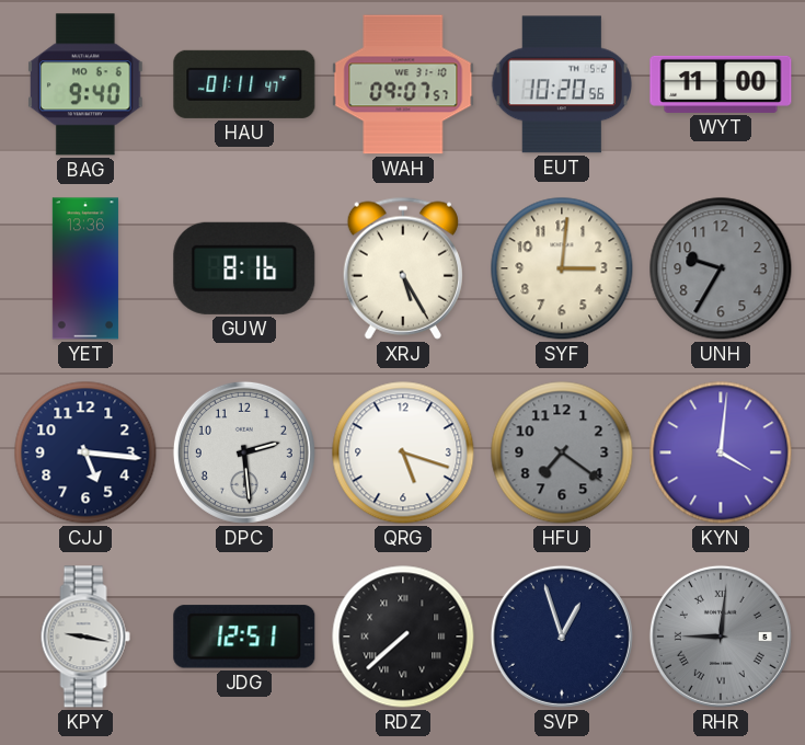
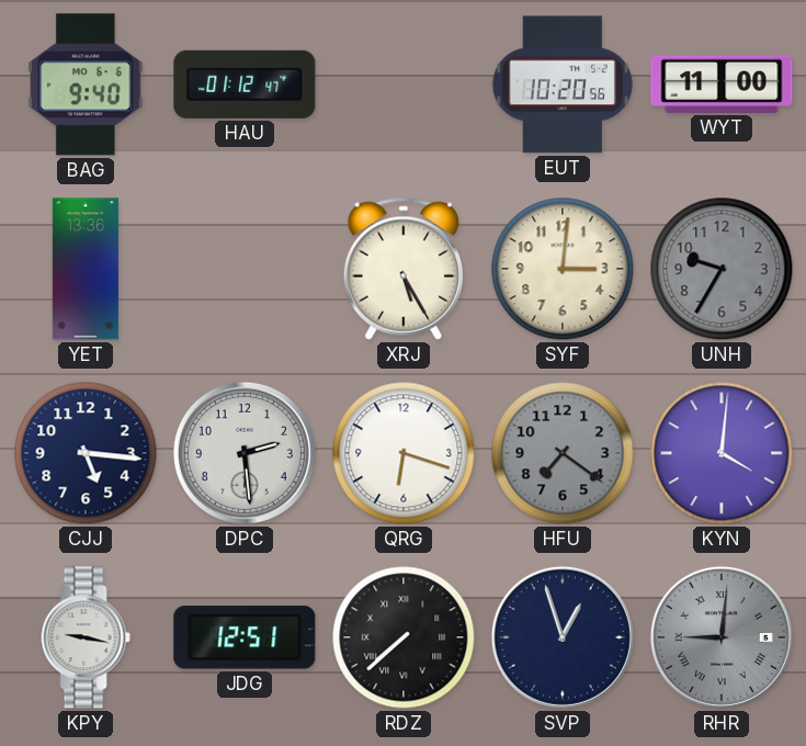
HAU: 01:11 -> 01:12
WAH: 09:07 -> none
GUW: 8:16 -> none
QRG: 5:18 -> 6:18
